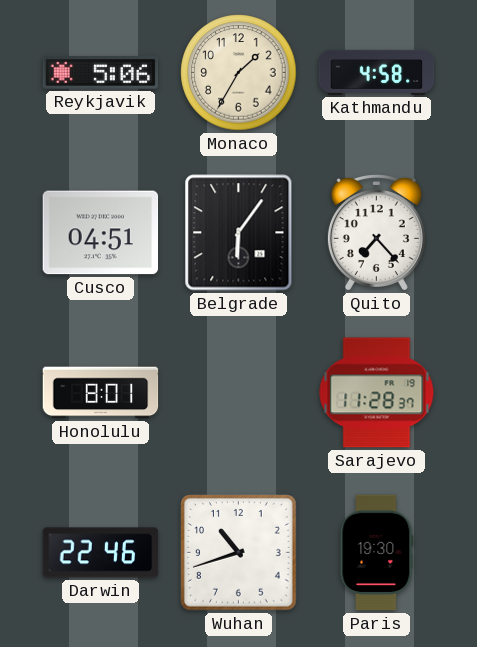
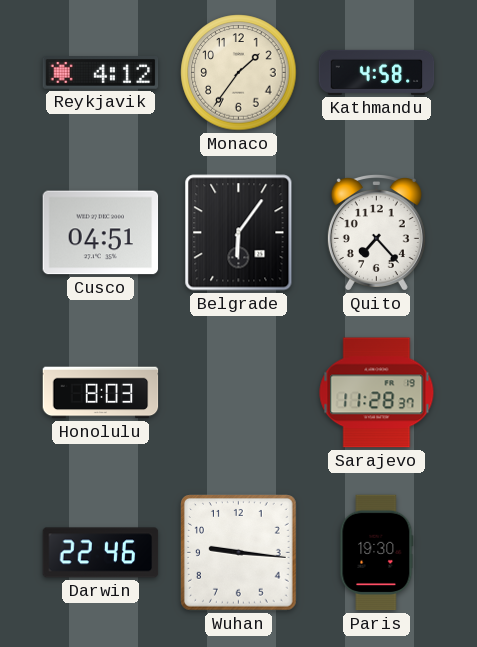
Reykjavik: 5:06 -> 4:12
Monaco: 1:35 -> 1:36
Honolulu: 8:01 -> 8:03
Wuhan: 10:42 -> 9:16
